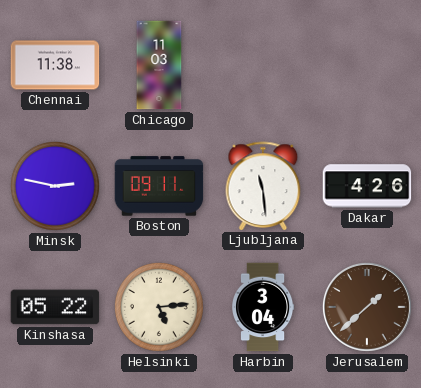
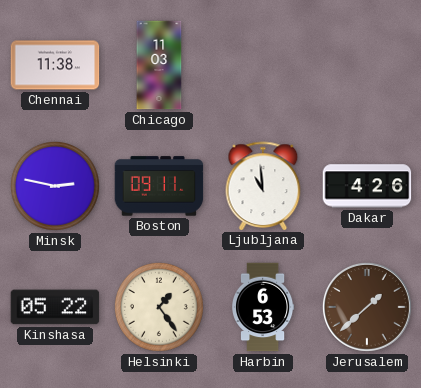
Ljubljana: 11:29 -> 10:59
Helsinki: 5:14 -> 1:24
Harbin: 3:04 -> 6:53
